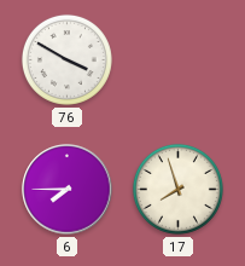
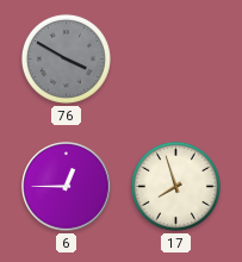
76 dial: white -> grey
6: 7:45 -> 12:45
